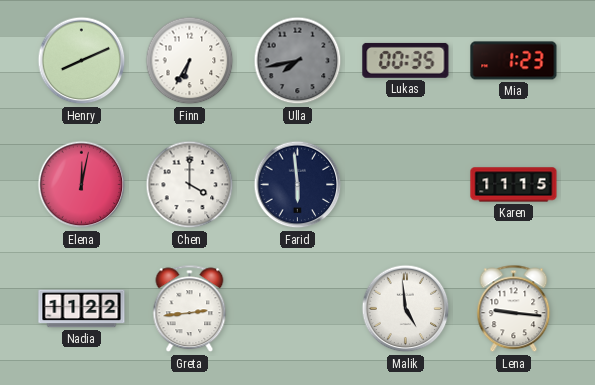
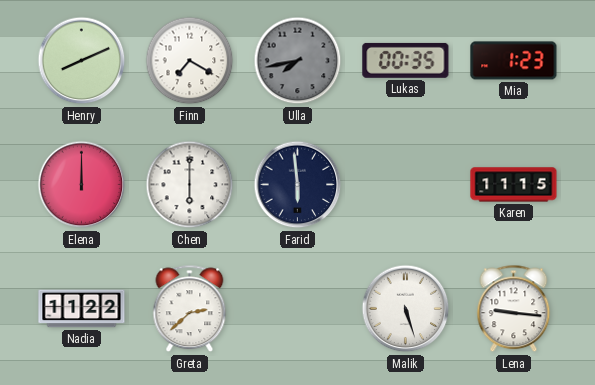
Finn: 6:35 -> 7:20
Elena: 12:02 -> 12:00
Chen: 4:00 -> 6:00
Greta: 2:44 -> 2:38
Malik: 4:59 -> 5:27
